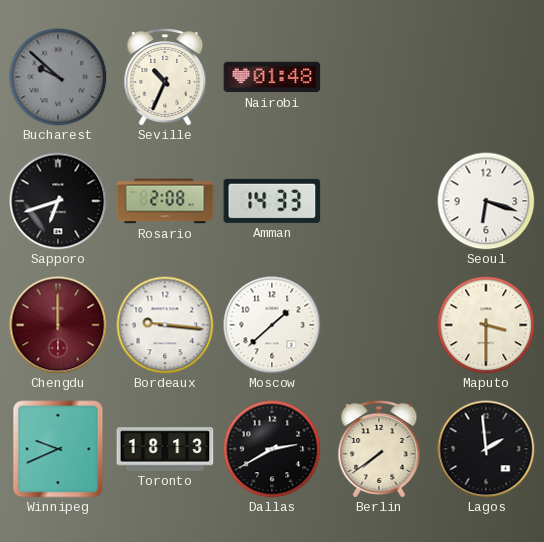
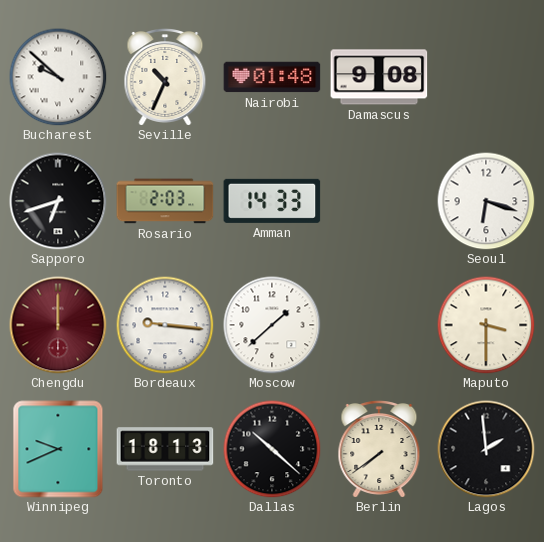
Bucharest dial: grey -> white
Damascus: none -> 9:08
Rosario: 2:08 -> 2:03
Dallas: 2:40 -> 10:22
